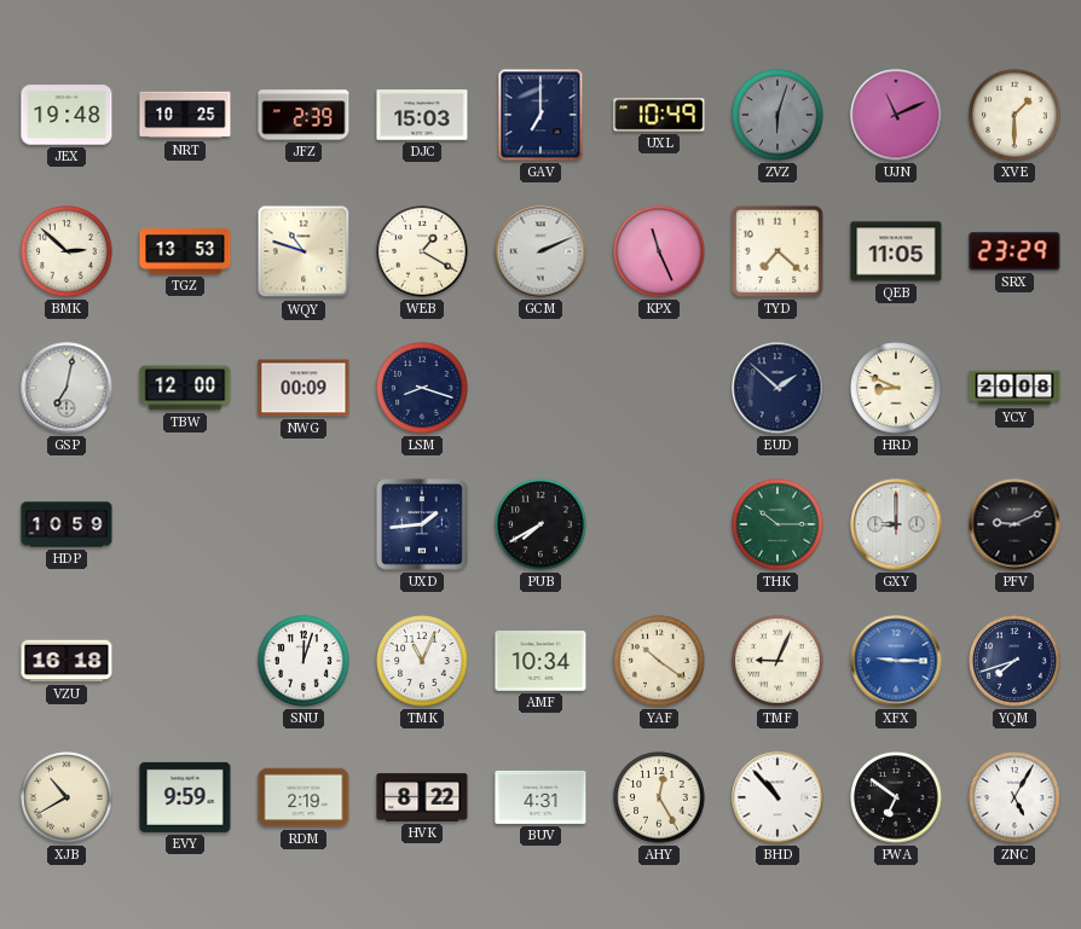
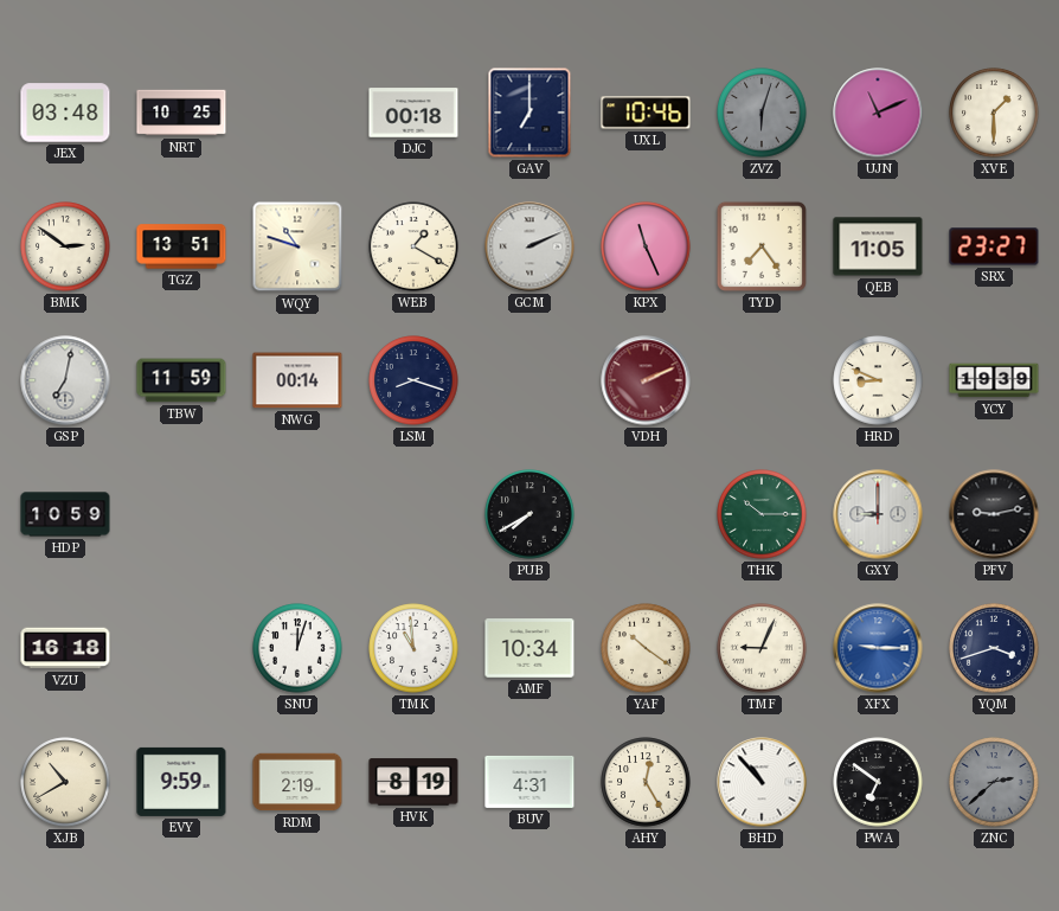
JEX: 19:48 -> 03:48
JFZ: 2:39 -> none
DJC: 15:03 -> 00:18
UXL: 10:49 -> 10:46
BMK: 2:52 -> 2:51
TGZ: 13:53 -> 13:51
TYD: 7:22 -> 7:24
SRX: 23:29 -> 23:27
TBW: 12:00 -> 11:59
NWG: 00:09 -> 00:14
VDH: none -> 2:11
EUD: 1:52 -> none
YCY: 20:08 -> 19:39
UXD: 1:44 -> none
PFV: 9:11 -> 9:13
TMK: 11:04 -> 10:59
YQM: 7:42 -> 3:42
HVK: 8:22 -> 8:19
ZNC: 5:05 -> 2:38
ZNC dial: white -> grey
